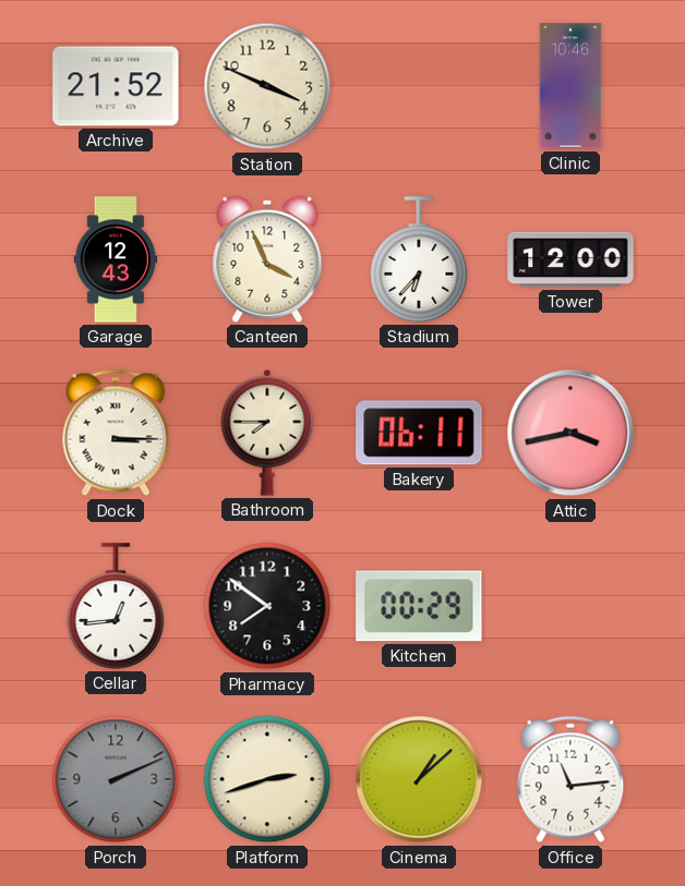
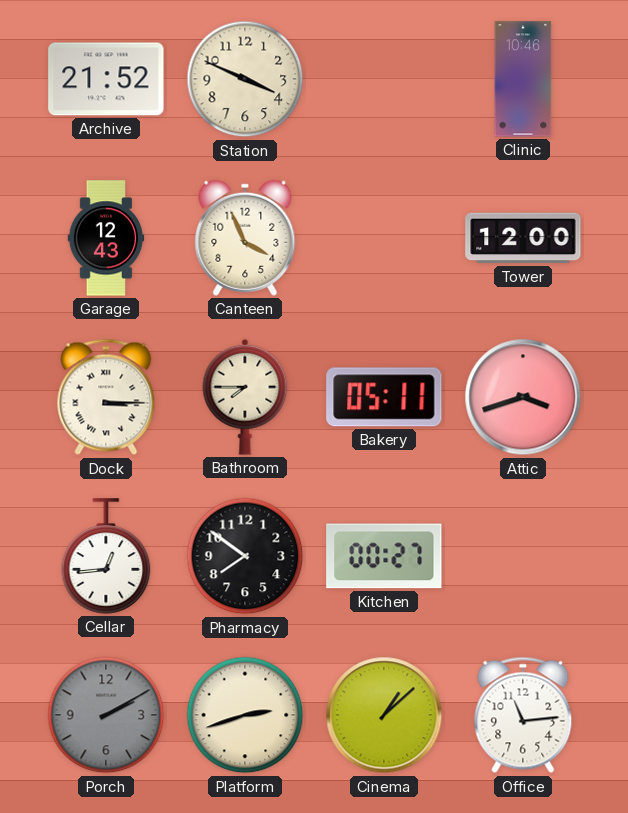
Stadium: 6:37 -> none
Bakery: 06:11 -> 05:11
Attic: 3:43 -> 3:42
Kitchen: 00:29 -> 00:27
Porch: 2:11 -> 2:10
